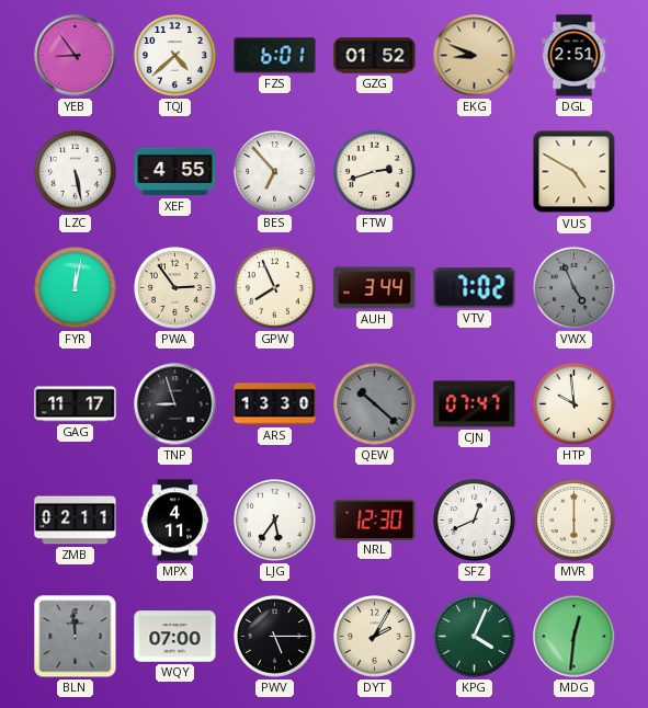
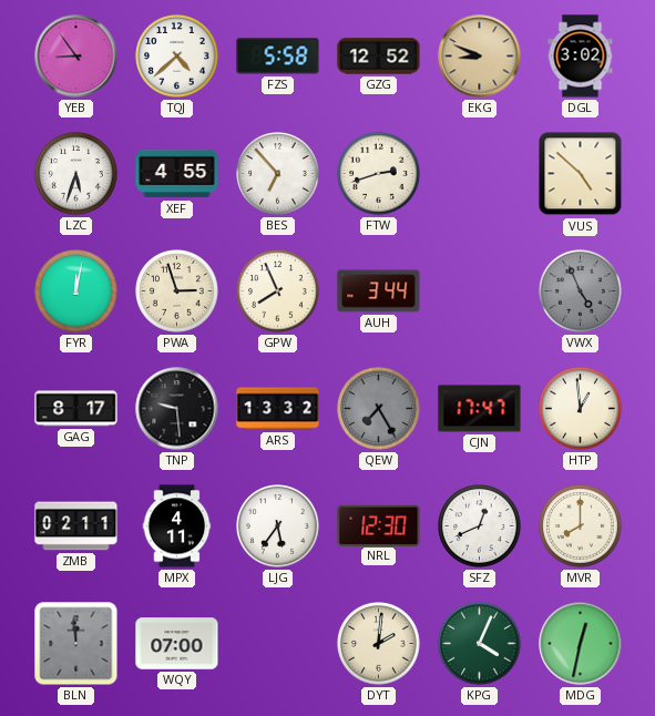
FZS: 6:01 -> 5:58
GZG: 01:52 -> 12:52
DGL: 2:51 -> 3:02
LZC: 5:28 -> 5:33
VUS: 4:50 -> 4:52
PWA: 2:54 -> 2:57
VTV: 7:02 -> none
GAG: 11:17 -> 8:17
TNP: 8:57 -> 9:29
ARS: 13:30 -> 13:32
QEW: 10:22 -> 7:25
CJN: 07:47 -> 17:47
HTP: 9:59 -> 12:59
MVR: 6:00 -> 8:00
PWV: 5:15 -> none
DYT: 2:05 -> 2:01
MDG: 12:31 -> 12:32
